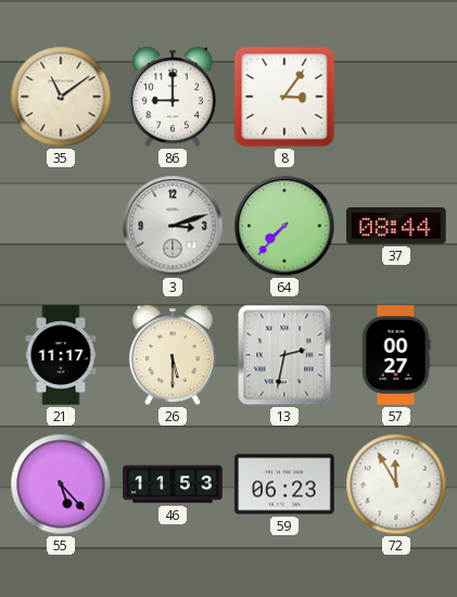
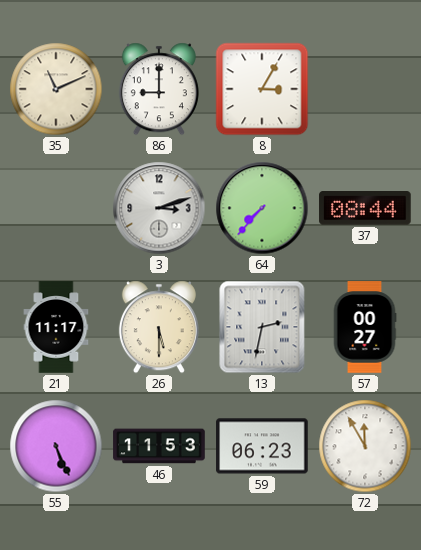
35: 11:09 -> 11:11
8: 3:06 -> 3:05
55: 5:23 -> 5:26
